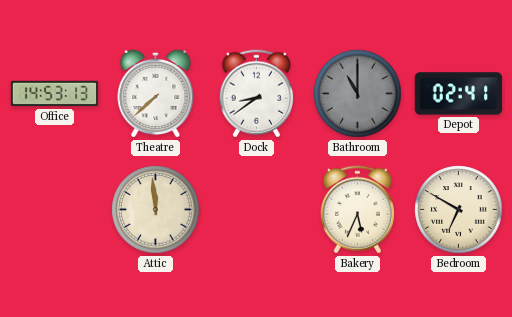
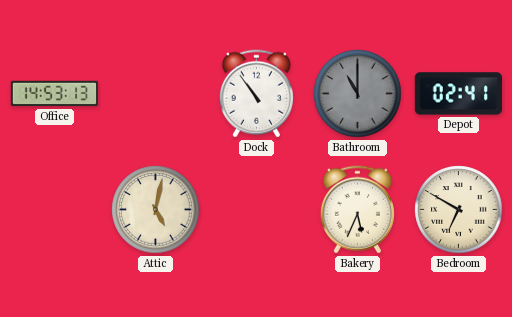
Theatre: 7:38 -> none
Dock: 8:39 -> 10:54
Attic: 11:59 -> 5:02
